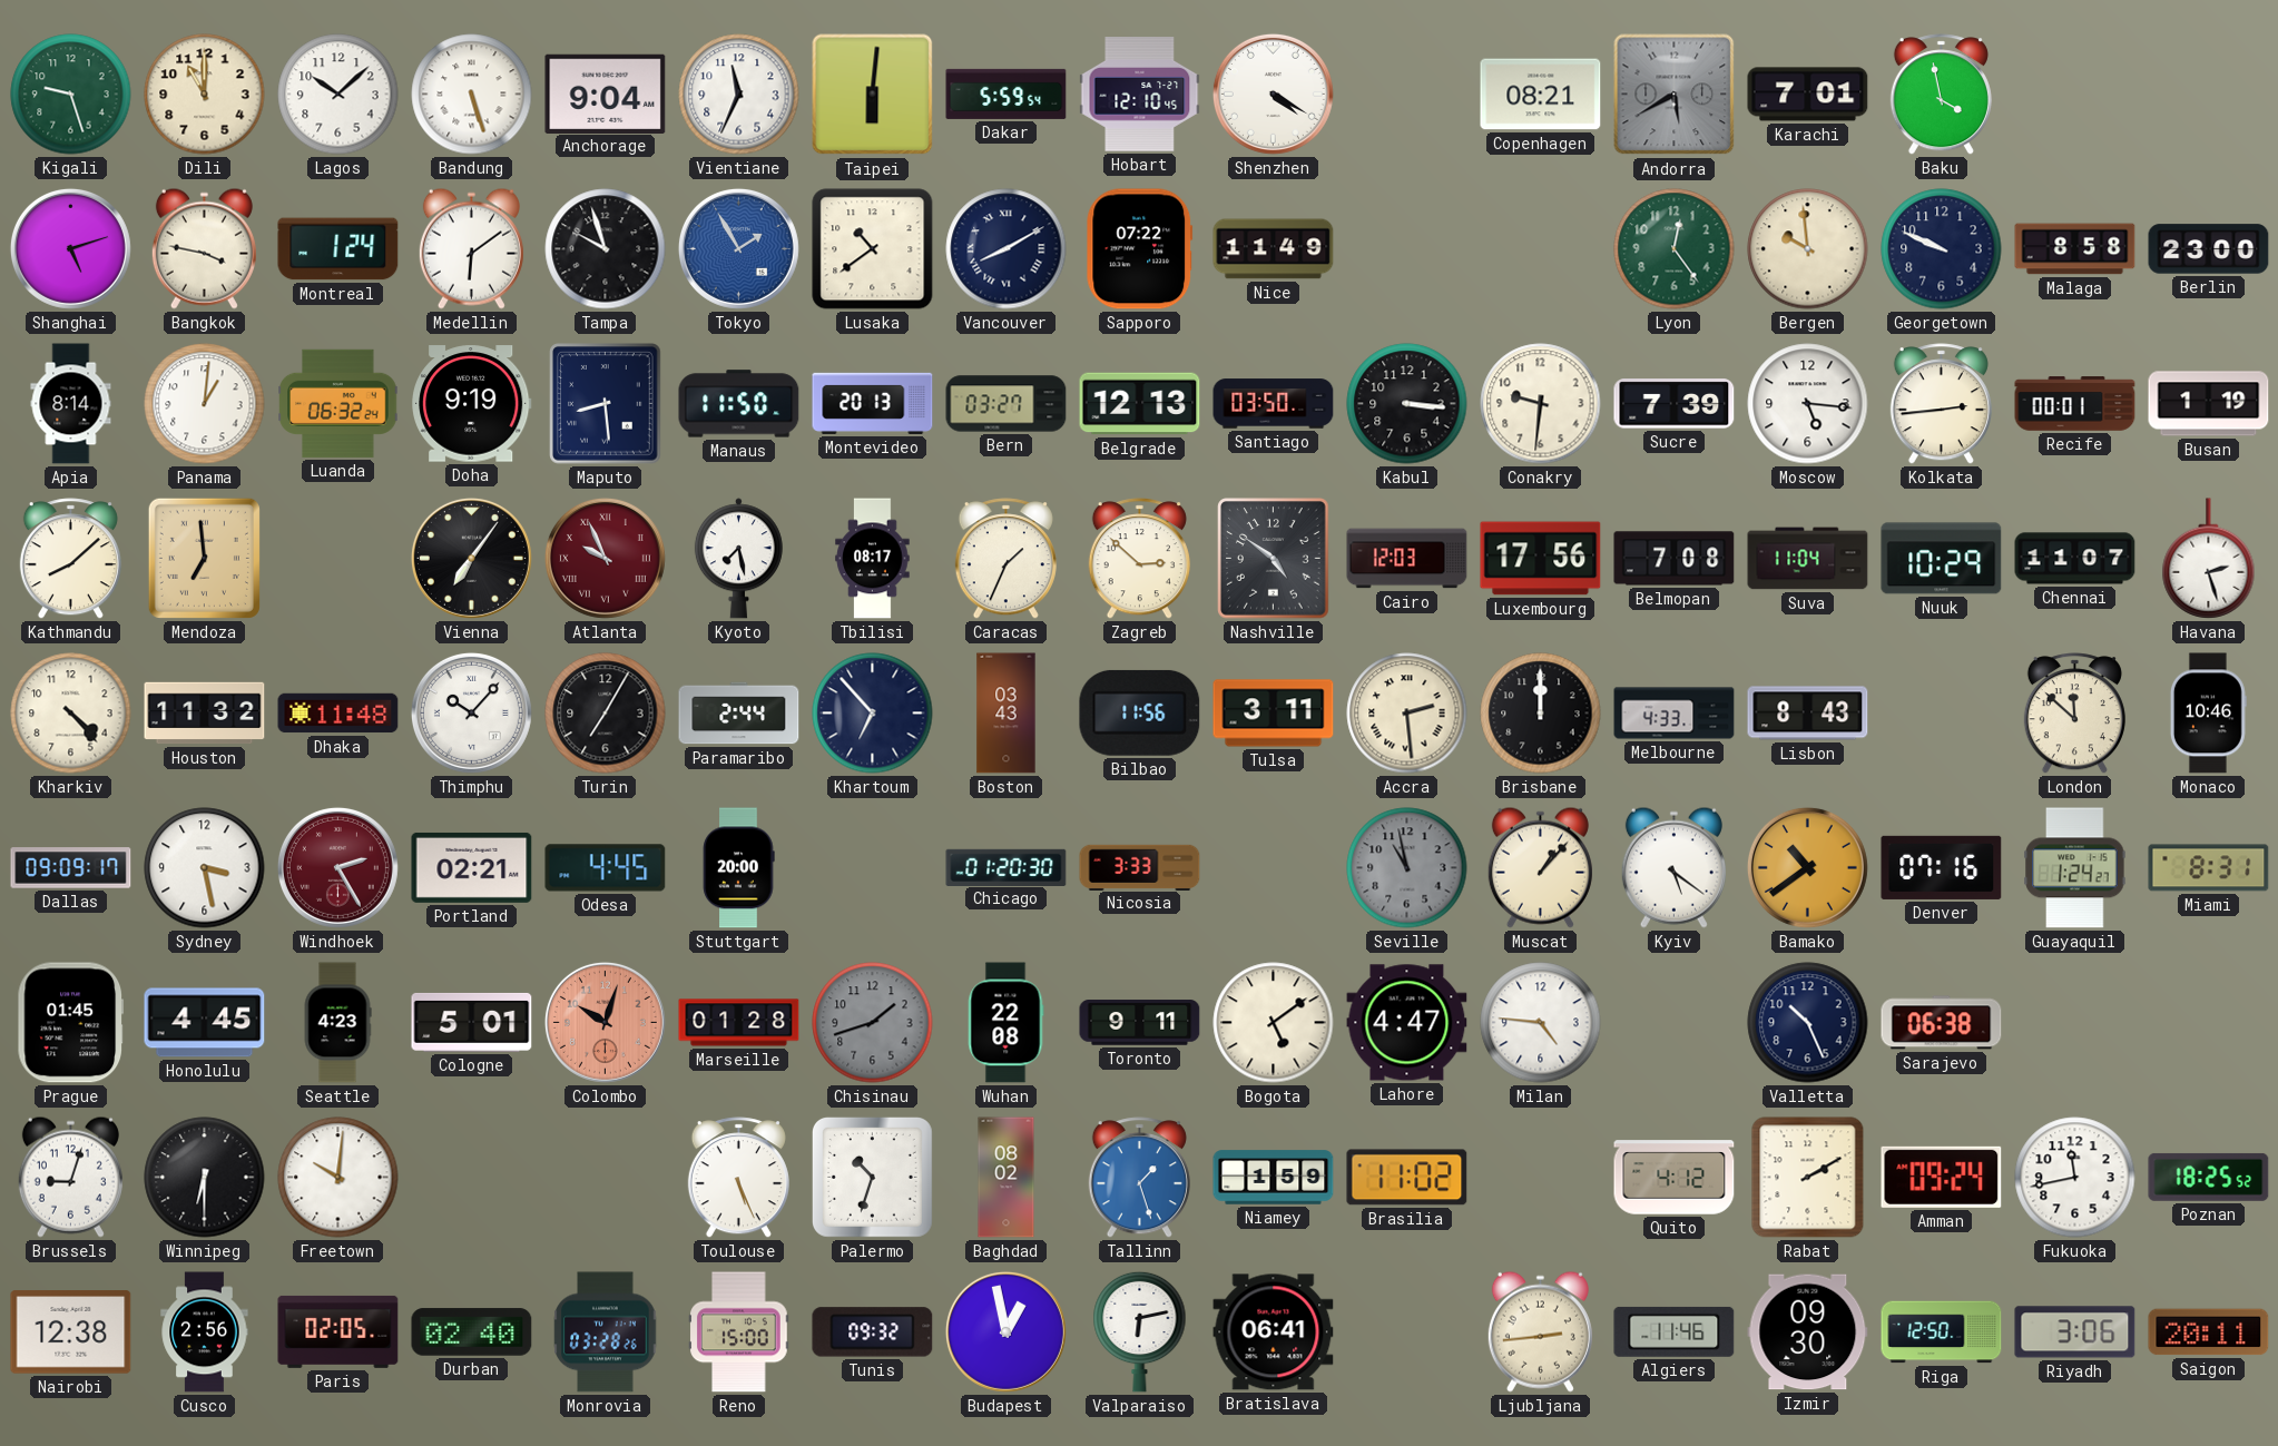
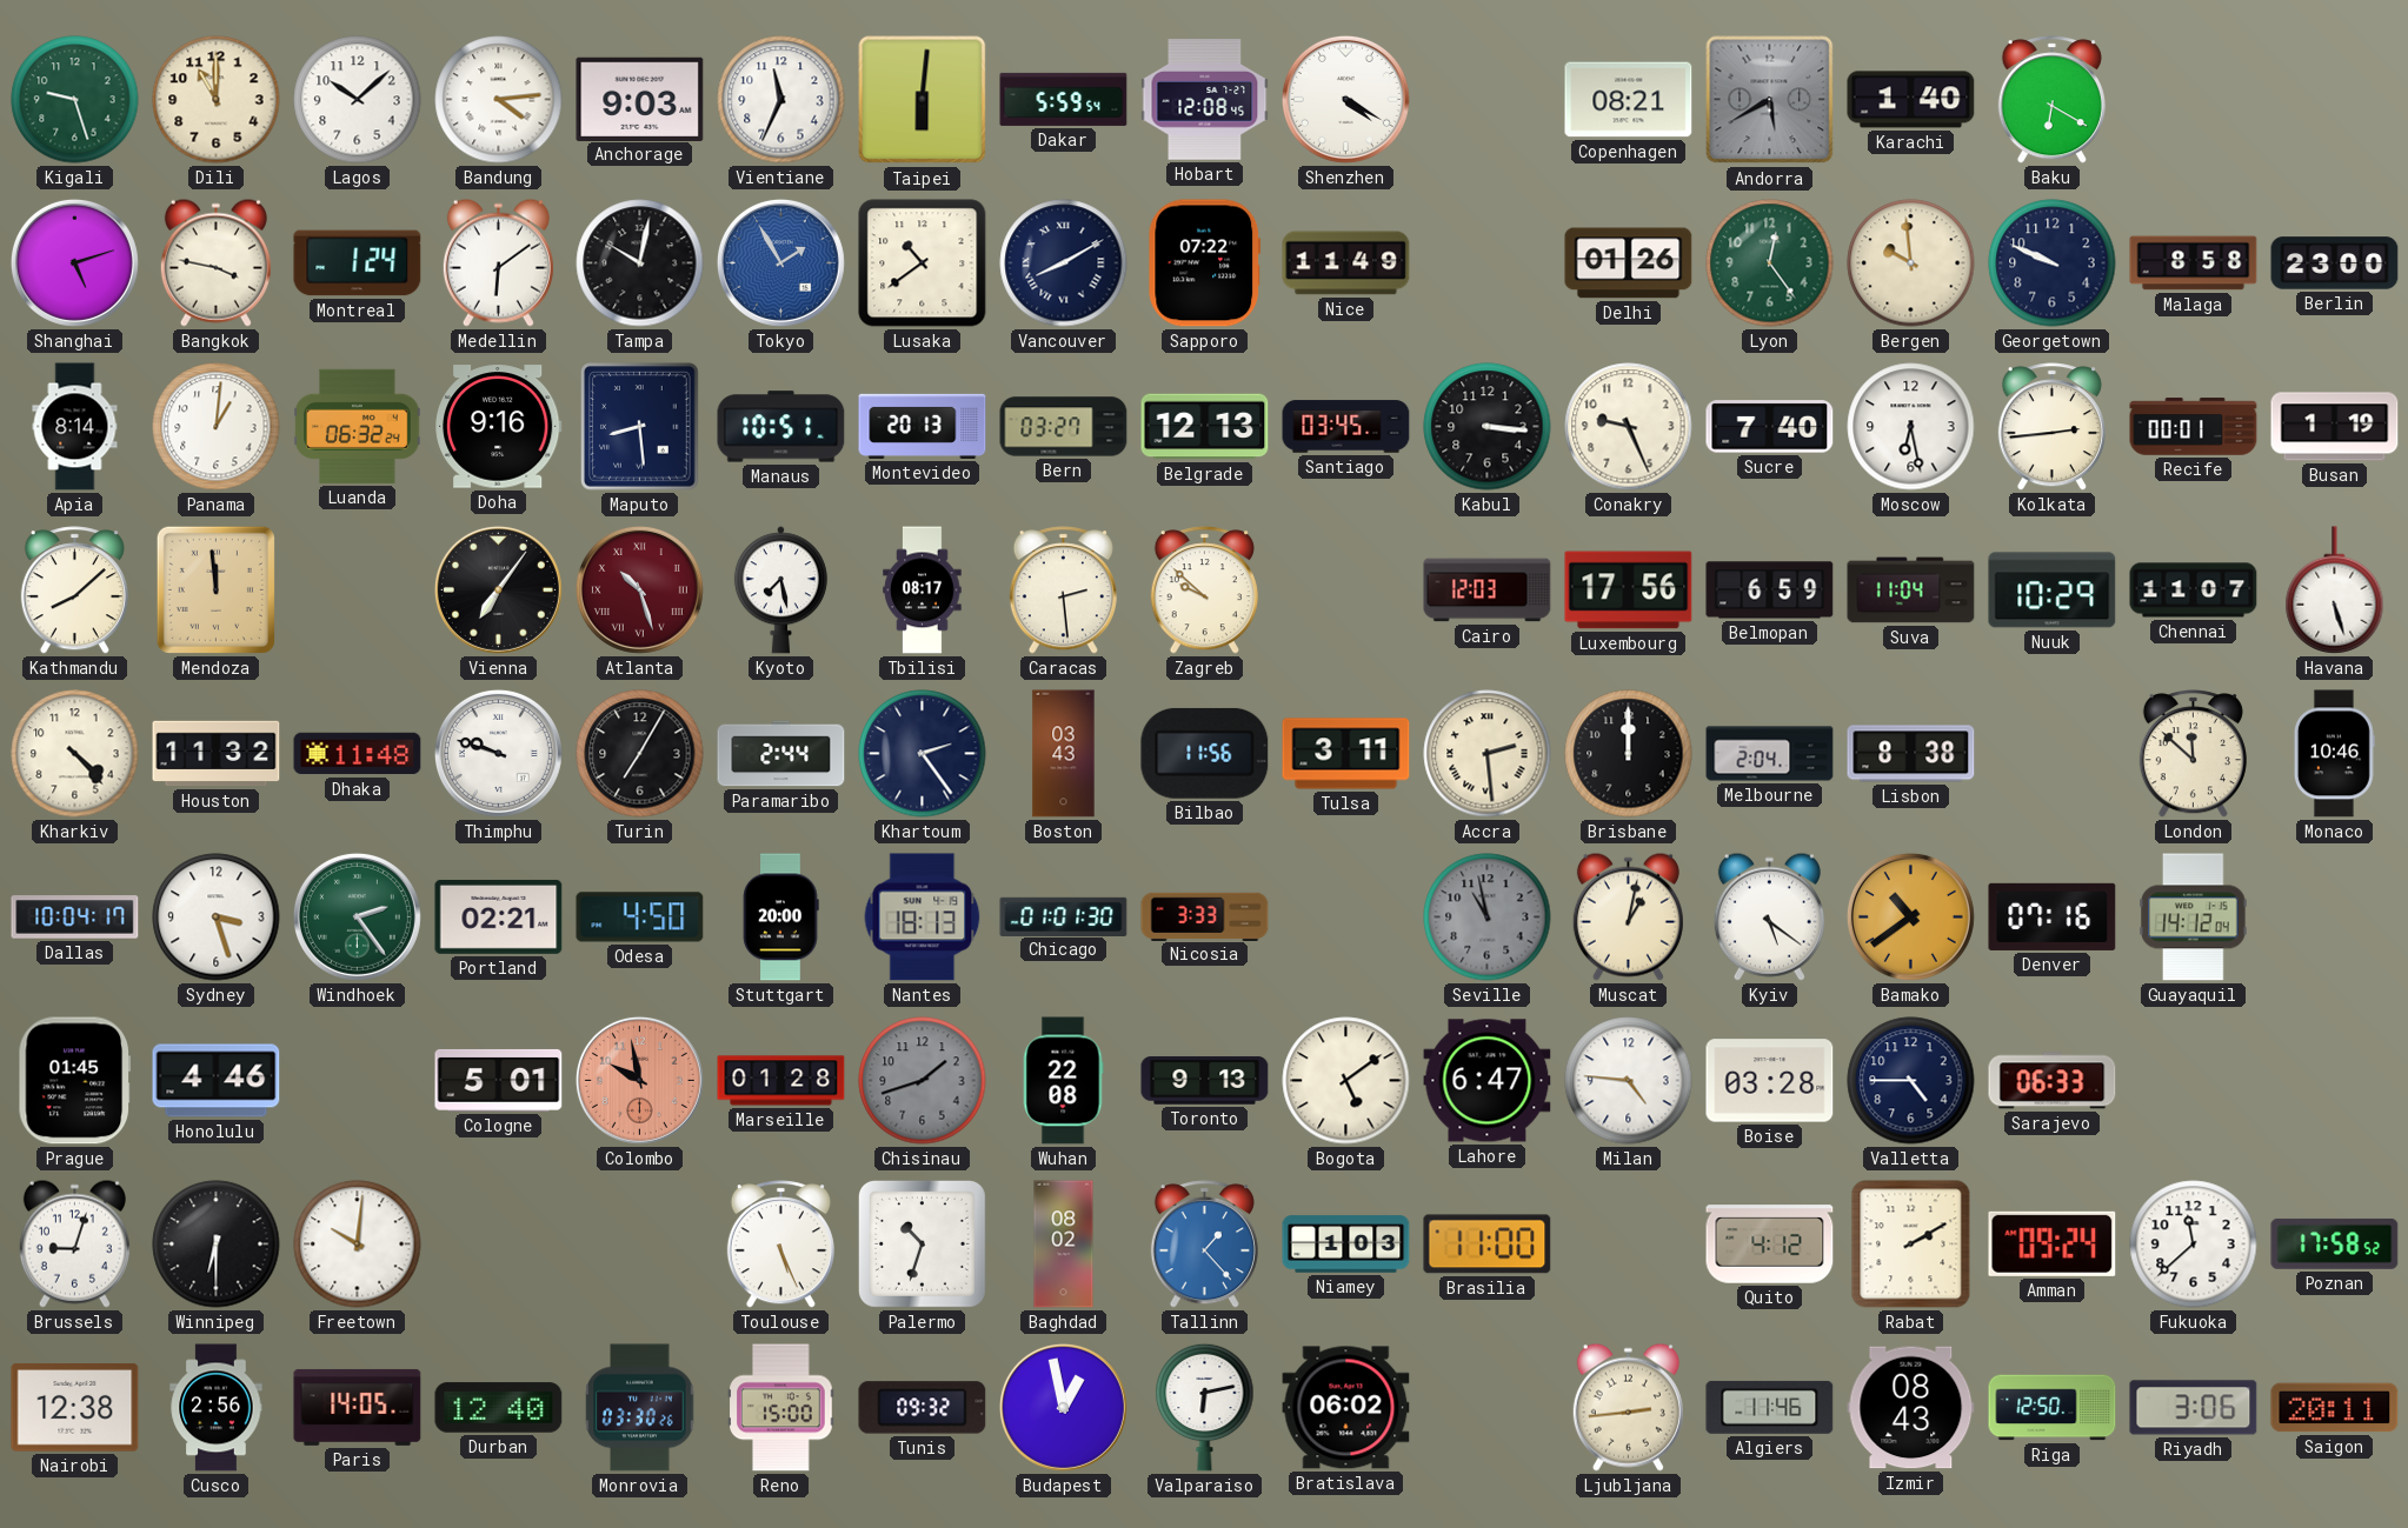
Bandung: 5:27 -> 4:14
Anchorage: 9:04 -> 9:03
Hobart: 12:10 -> 12:08
Karachi: 7:01 -> 1:40
Baku: 3:58 -> 6:20
Tampa: 9:57 -> 10:02
Delhi: none -> 01:26
Doha: 9:19 -> 9:16
Manaus: 11:50 -> 10:51
Santiago: 03:50 -> 03:45
Conakry: 9:31 -> 9:26
Sucre: 7:39 -> 7:40
Moscow: 5:16 -> 6:28
Mendoza: 6:59 -> 11:59
Atlanta: 9:56 -> 10:27
Caracas: 1:34 -> 2:29
Zagreb: 2:52 -> 9:52
Nashville: 4:51 -> none
Belmopan: 7:08 -> 6:59
Havana: 2:27 -> 5:27
Thimphu: 10:07 -> 9:48
Khartoum: 6:53 -> 2:24
Melbourne: 4:33 -> 2:04
Lisbon: 8:43 -> 8:38
Dallas: 09:09 -> 10:04
Sydney: 3:28 -> 3:27
Windhoek: 2:25 -> 2:24
Windhoek dial: burgundy -> green
Odesa: 4:45 -> 4:50
Nantes: none -> 18:13
Chicago: 01:20 -> 01:01
Muscat: 1:07 -> 1:02
Guayaquil: 1:24 -> 14:12
Miami: 8:31 -> none
Honolulu: 4:45 -> 4:46
Seattle: 4:23 -> none
Colombo: 10:03 -> 9:58
Toronto: 9:11 -> 9:13
Lahore: 4:47 -> 6:47
Boise: none -> 03:28
Valletta: 10:26 -> 4:45
Sarajevo: 06:38 -> 06:33
Tallinn: 1:27 -> 1:23
Niamey: 1:59 -> 1:03
Brasilia: 11:02 -> 11:00
Fukuoka: 11:43 -> 11:38
Poznan: 18:25 -> 17:58
Paris: 02:05 -> 14:05
Durban: 02:40 -> 12:40
Monrovia: 03:28 -> 03:30
Bratislava: 06:41 -> 06:02
Izmir: 09:30 -> 08:43
